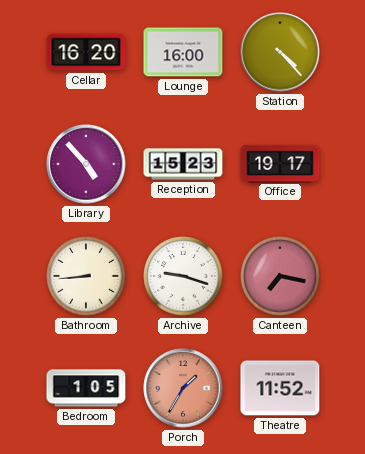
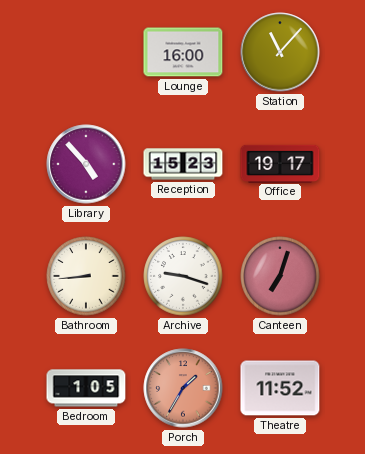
Cellar: 16:20 -> none
Station: 4:23 -> 11:07
Canteen: 7:17 -> 7:03
